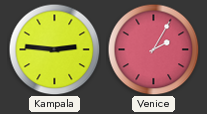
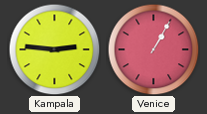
Venice: 2:05 -> 1:05
